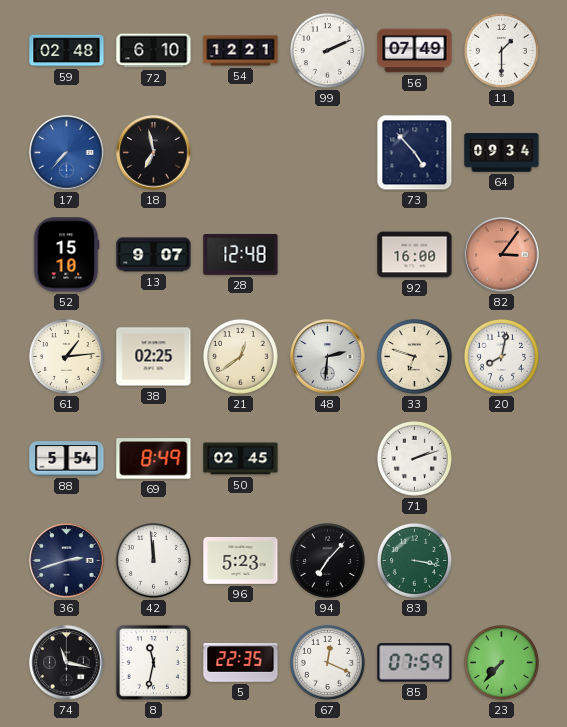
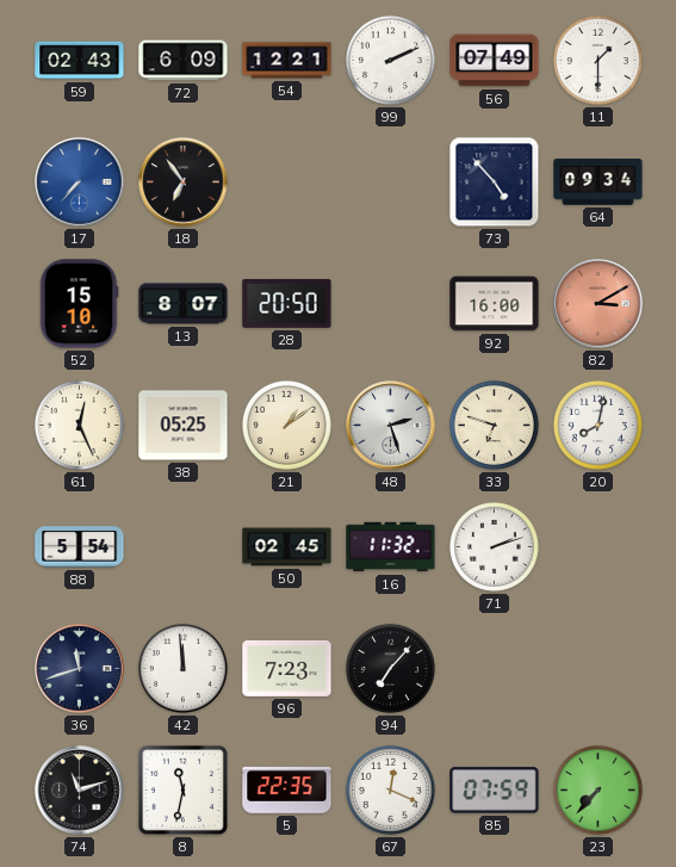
59: 02:48 -> 02:43
72: 6:10 -> 6:09
18: 6:58 -> 6:54
13: 9:07 -> 8:07
28: 12:48 -> 20:50
82: 3:06 -> 3:10
61: 1:14 -> 12:26
38: 02:25 -> 05:25
21: 12:39 -> 1:09
48: 2:31 -> 2:27
69: 8:49 -> none
16: none -> 11:32
36: 2:42 -> 11:42
96: 5:23 -> 7:23
83: 3:17 -> none
74: 11:17 -> 11:12
